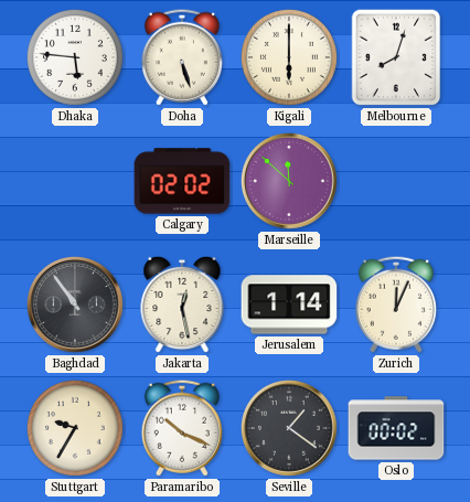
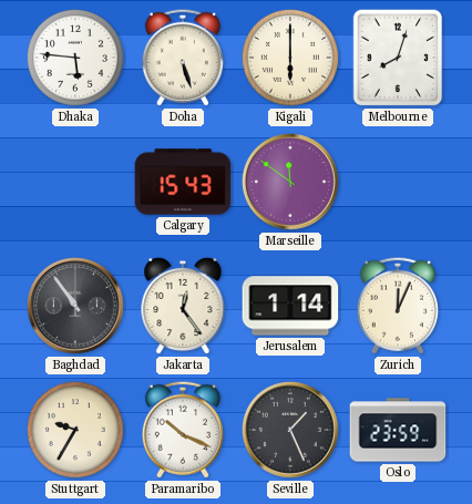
Calgary: 02:02 -> 15:43
Marseille: 11:52 -> 11:51
Jakarta: 12:28 -> 12:24
Seville: 1:21 -> 1:26
Oslo: 00:02 -> 23:59
